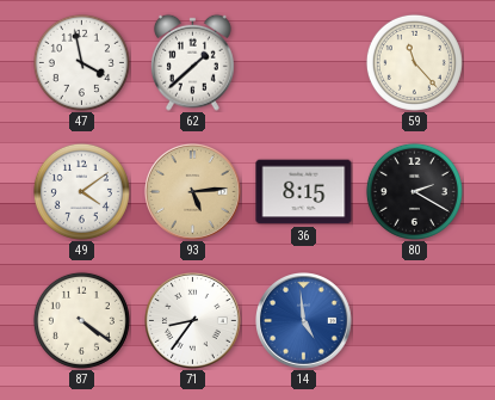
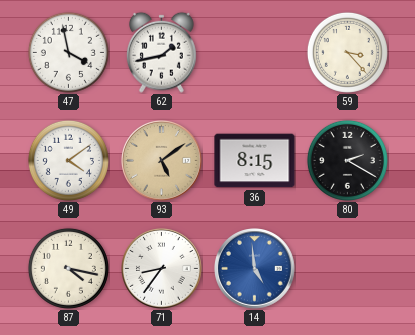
62: 1:38 -> 1:43
59: 11:23 -> 3:23
93: 5:14 -> 5:09
87: 4:21 -> 4:17
